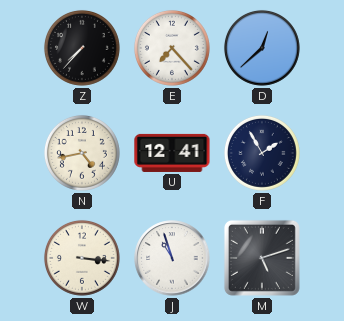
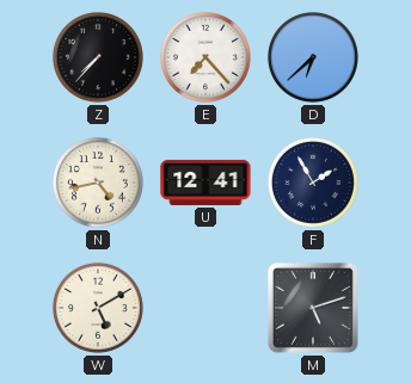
D: 12:38 -> 6:38
W: 3:16 -> 5:10
J: 10:57 -> none
